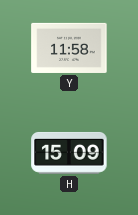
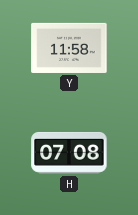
H: 15:09 -> 07:08
